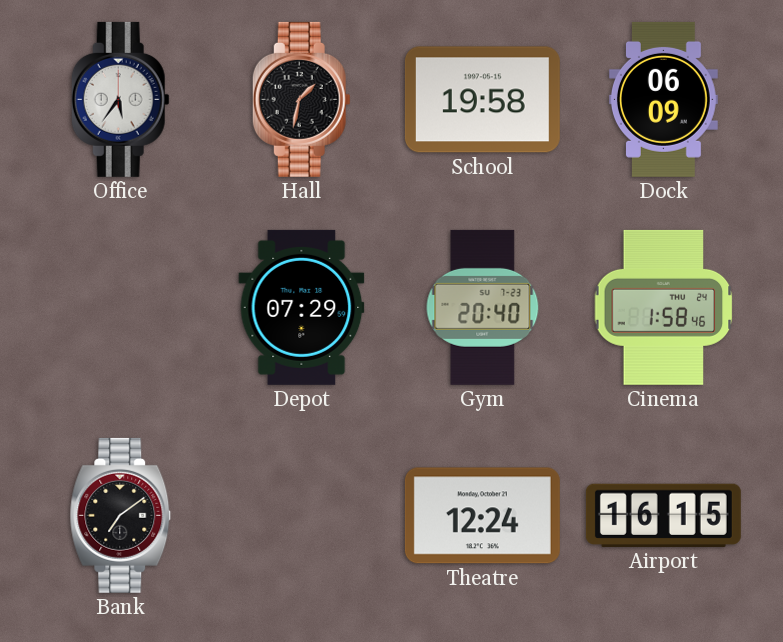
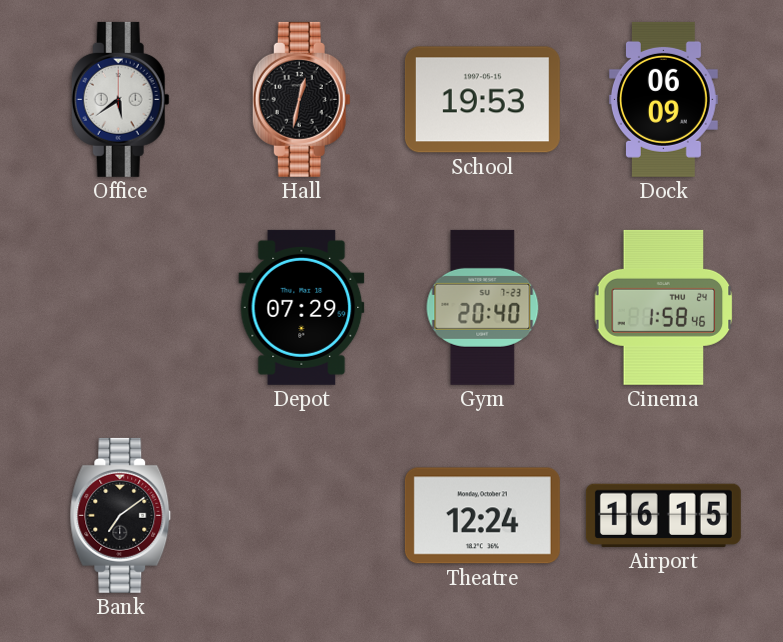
Office: 5:36 -> 5:39
Hall: 1:32 -> 12:32
School: 19:58 -> 19:53
